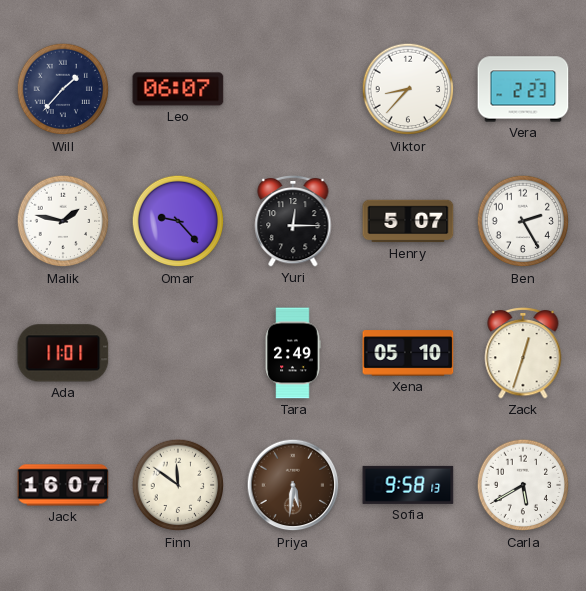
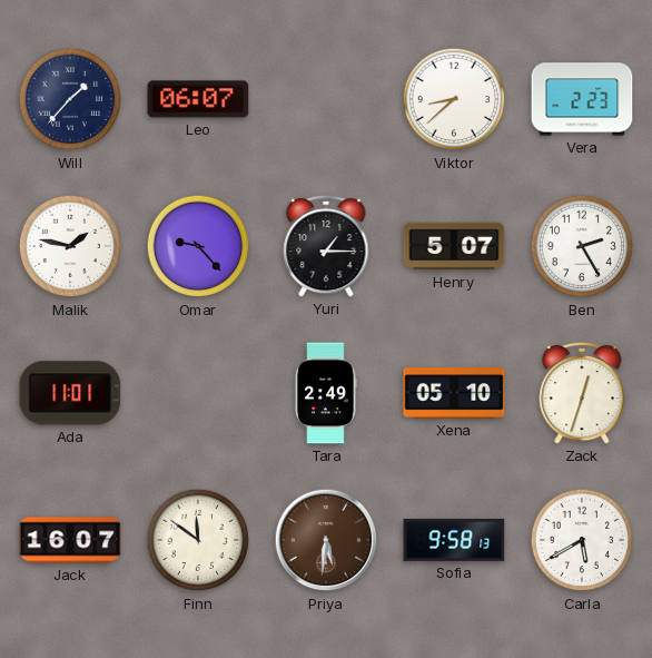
Viktor: 8:37 -> 8:38
Yuri: 12:15 -> 1:15
